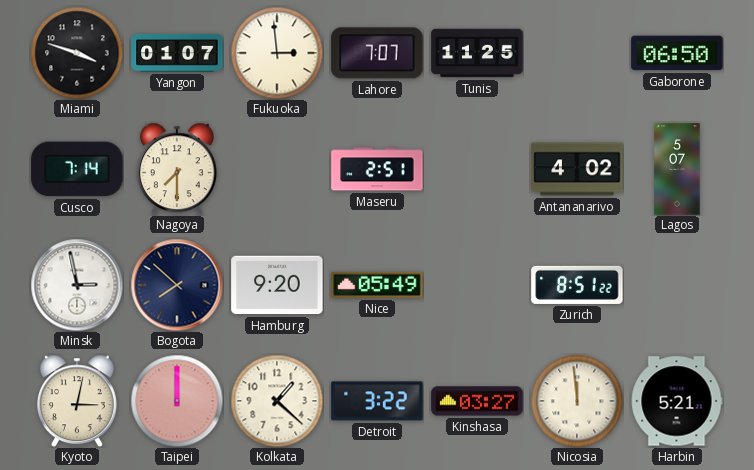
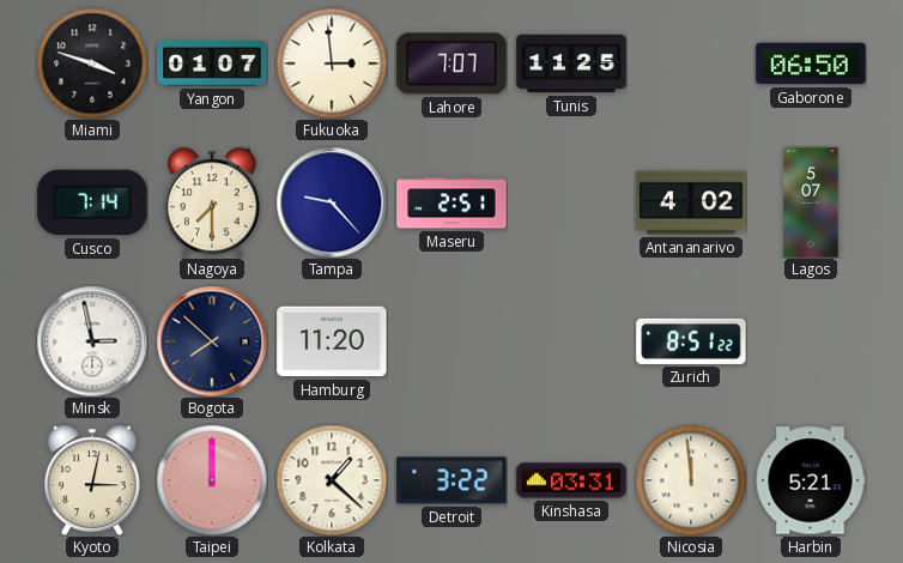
Tampa: none -> 9:23
Hamburg: 9:20 -> 11:20
Nice: 05:49 -> none
Kinshasa: 03:27 -> 03:31
